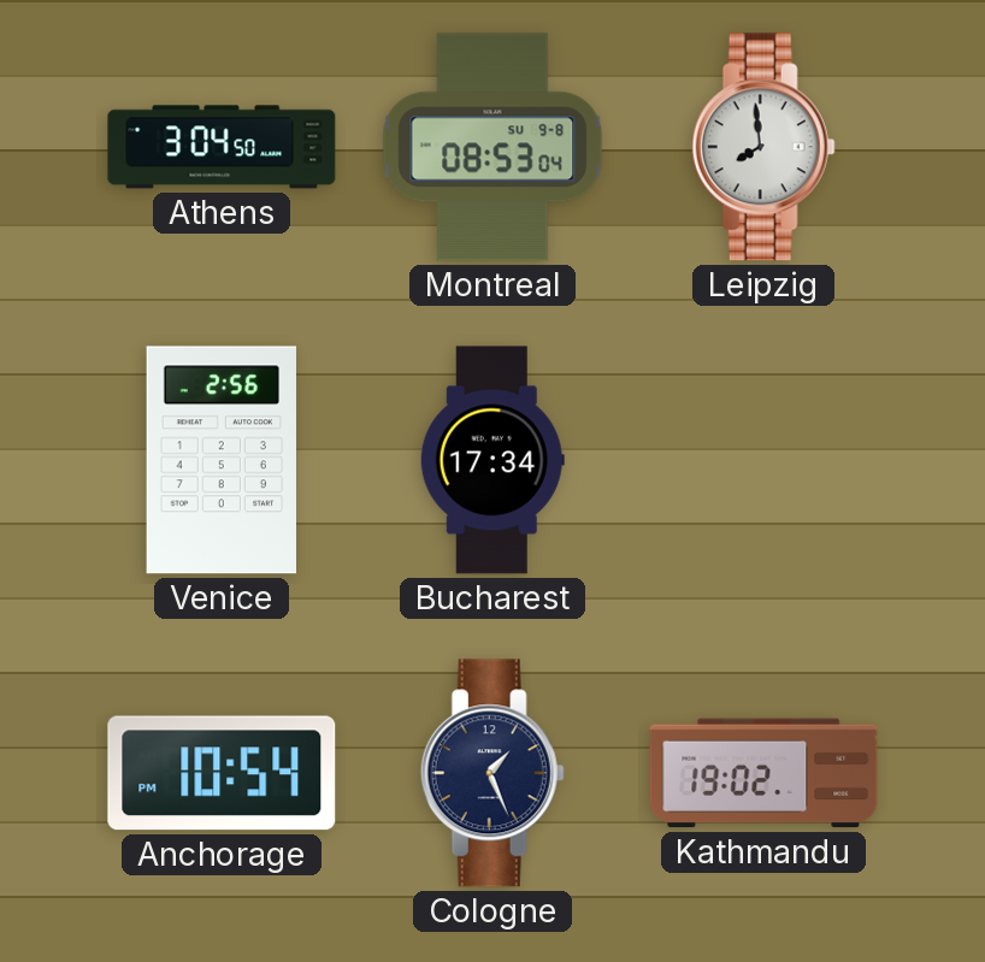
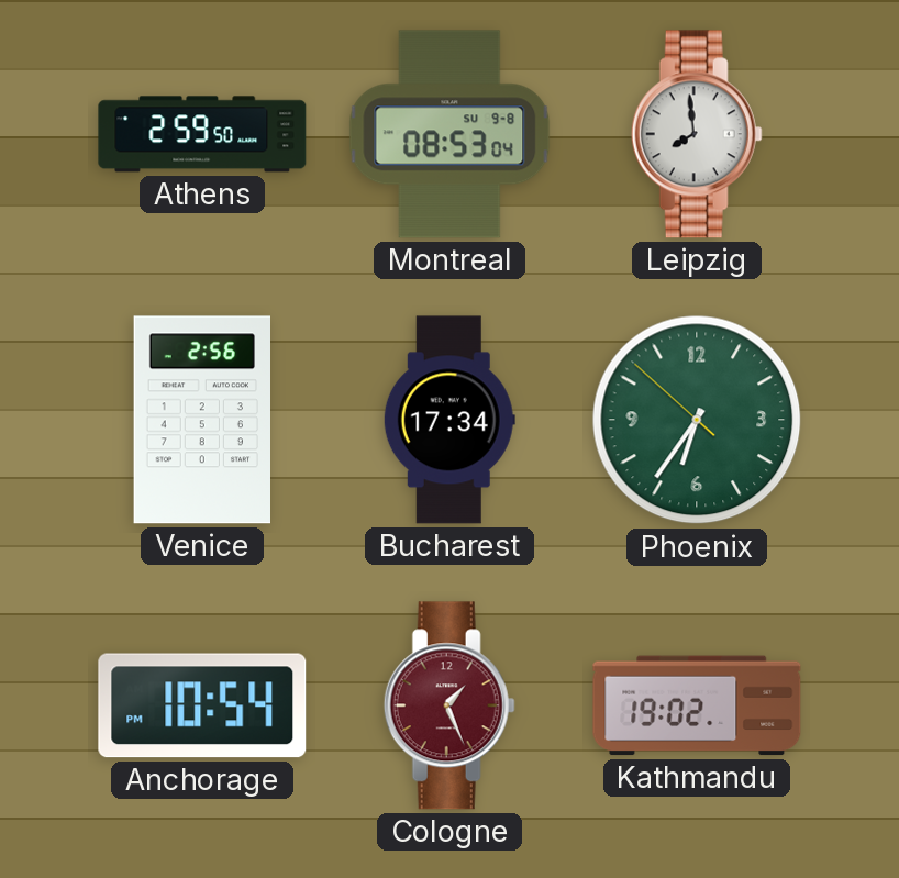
Athens: 3:04 -> 2:59
Phoenix: none -> 6:35
Cologne dial: navy -> burgundy
